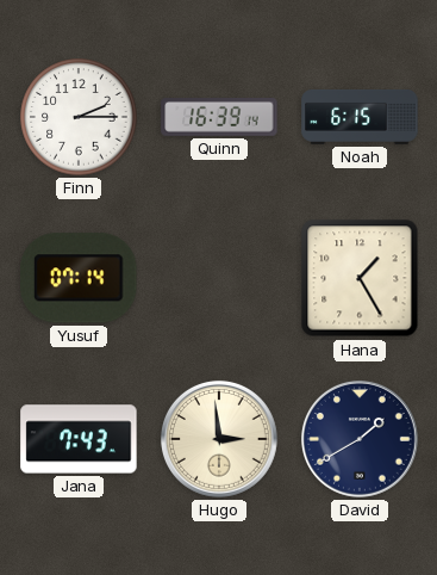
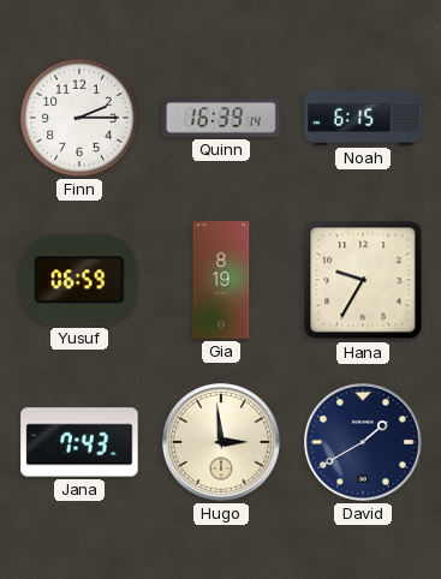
Yusuf: 07:14 -> 06:59
Gia: none -> 8:19
Hana: 1:25 -> 9:35
